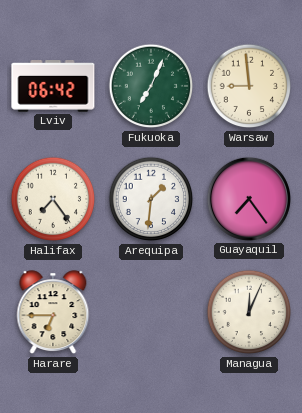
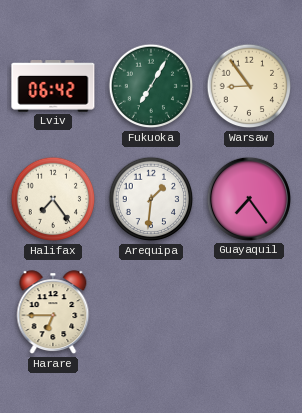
Fukuoka: 7:04 -> 7:05
Warsaw: 8:59 -> 8:54
Managua: 12:04 -> none
